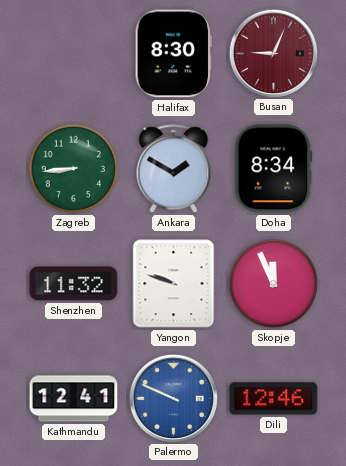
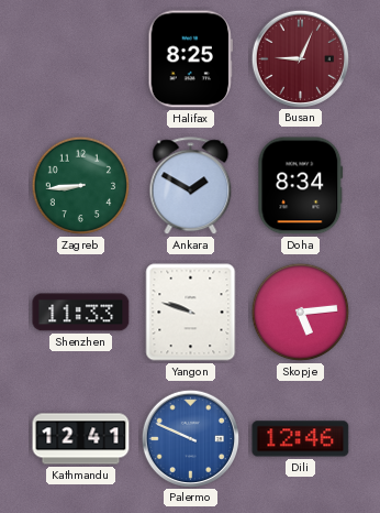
Halifax: 8:30 -> 8:25
Shenzhen: 11:32 -> 11:33
Skopje: 11:56 -> 5:14
